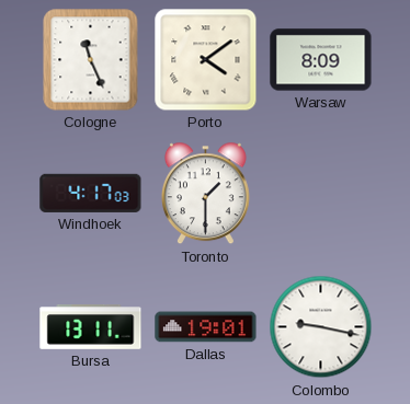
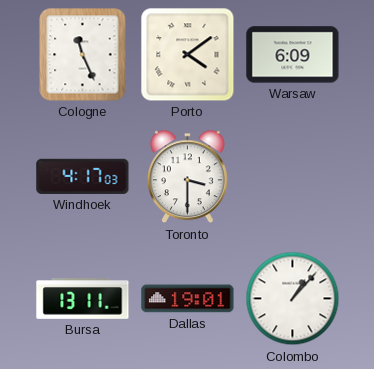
Warsaw: 8:09 -> 6:09
Toronto: 1:30 -> 3:30
Colombo: 9:17 -> 1:07
